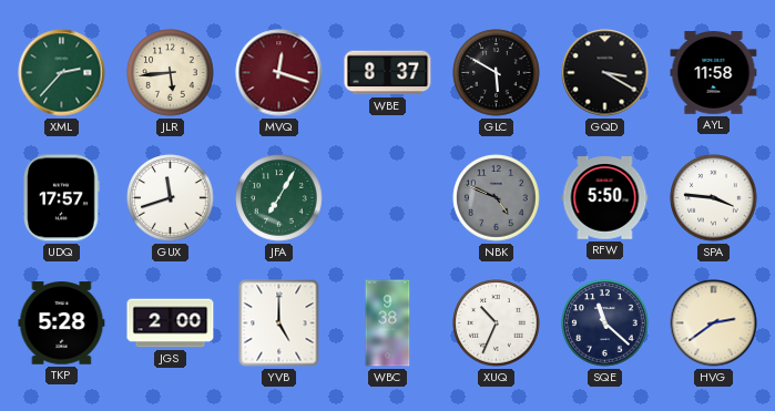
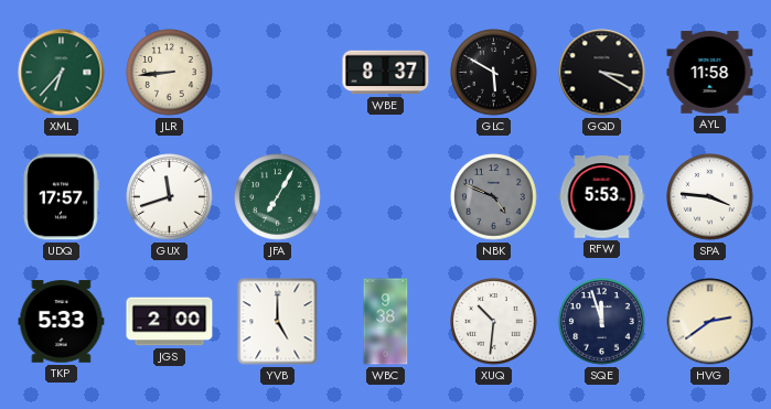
XML: 2:37 -> 6:37
JLR: 5:44 -> 8:44
MVQ: 12:18 -> none
RFW: 5:50 -> 5:53
TKP: 5:28 -> 5:33
XUQ: 10:34 -> 10:31
SQE: 11:22 -> 11:57
